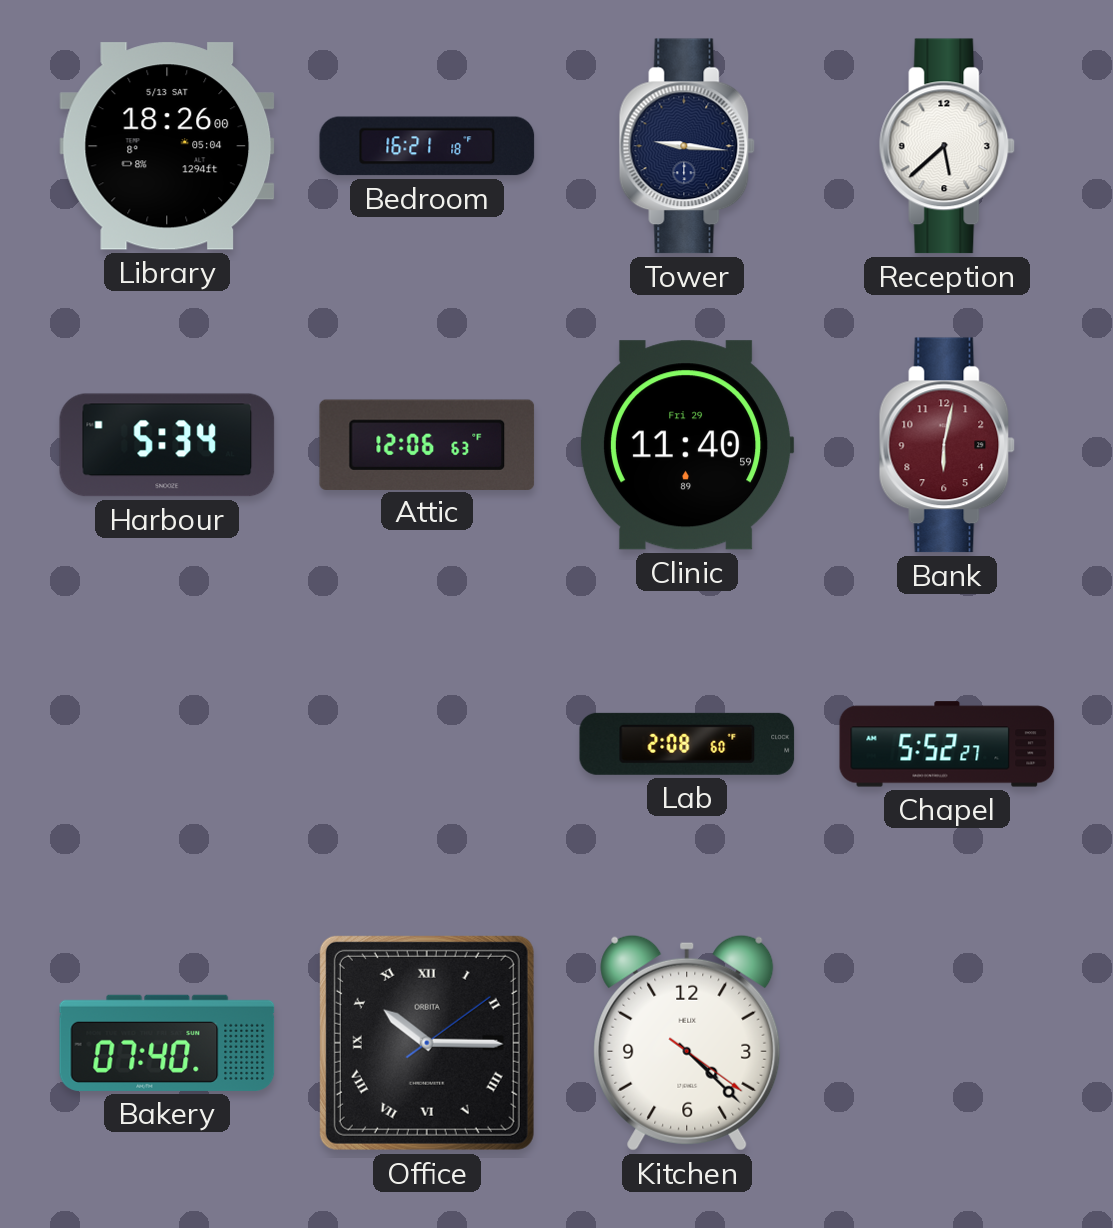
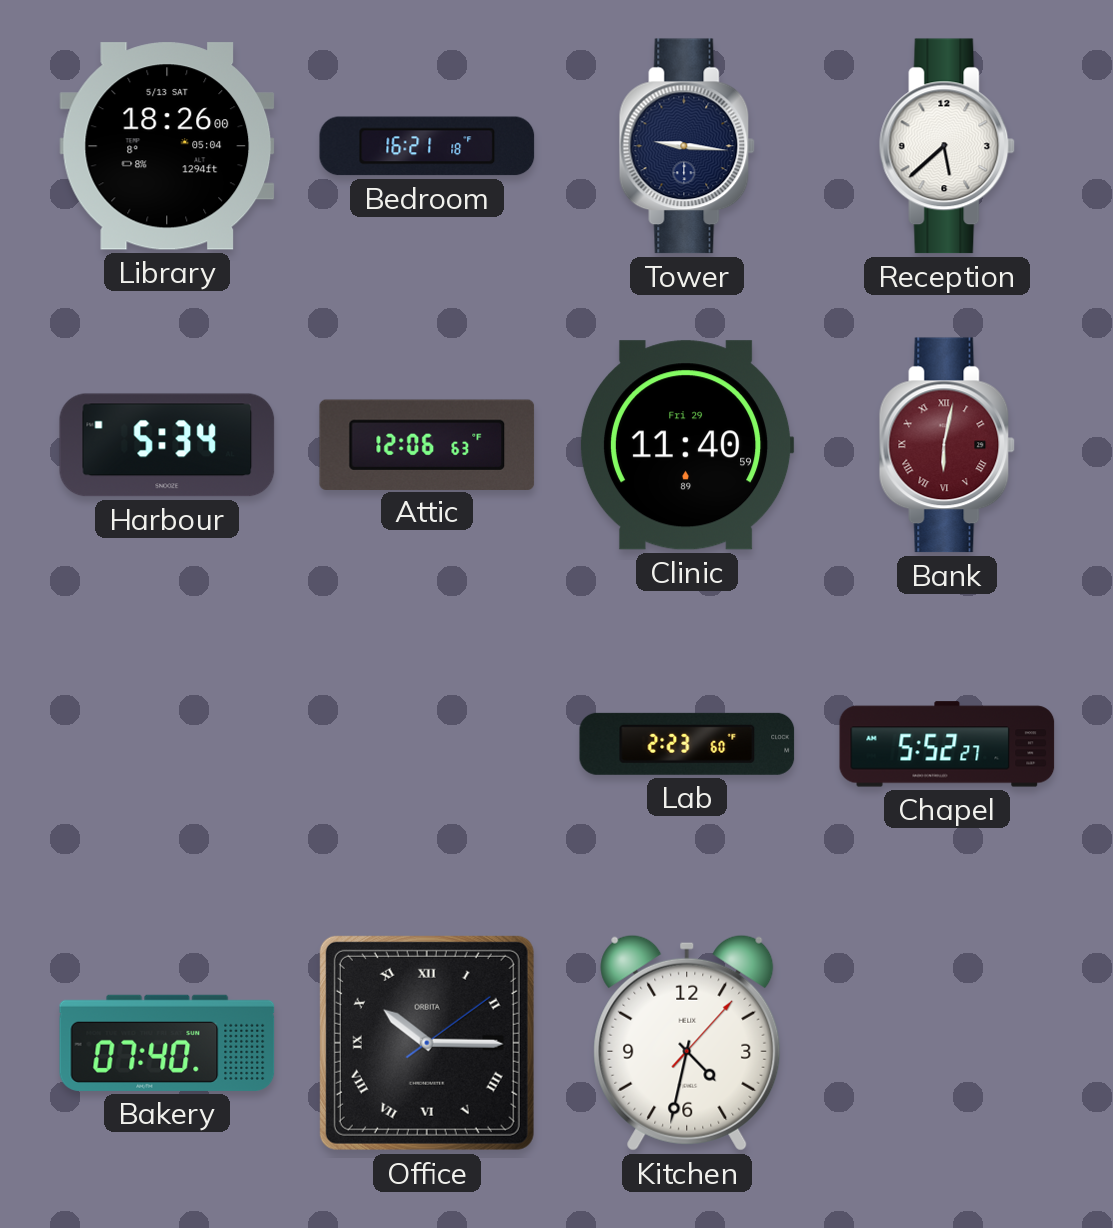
Bank numerals: Arabic -> Roman
Lab: 2:08 -> 2:23
Kitchen: 4:22 -> 4:32
